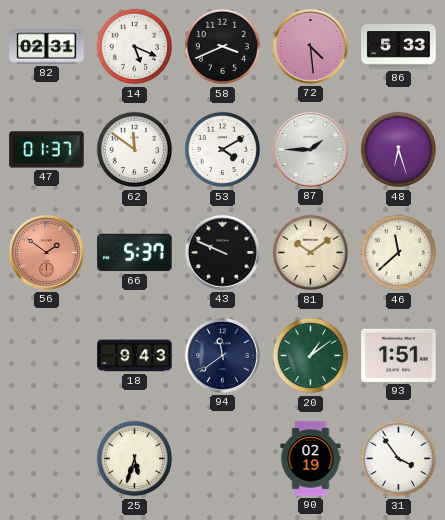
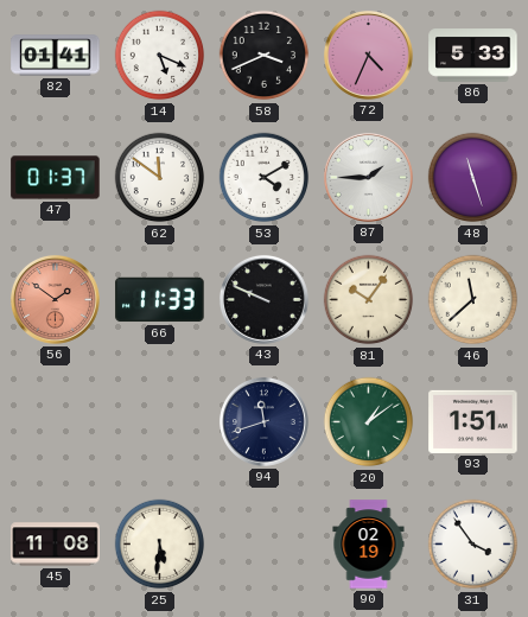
82: 02:31 -> 01:41
72: 4:29 -> 4:34
48: 6:27 -> 11:27
66: 5:37 -> 11:33
81: 10:09 -> 10:06
18: 9:43 -> none
94: 11:39 -> 11:42
45: none -> 11:08
25: 5:33 -> 5:31
